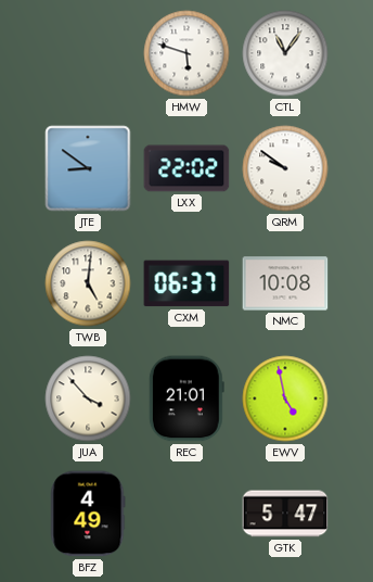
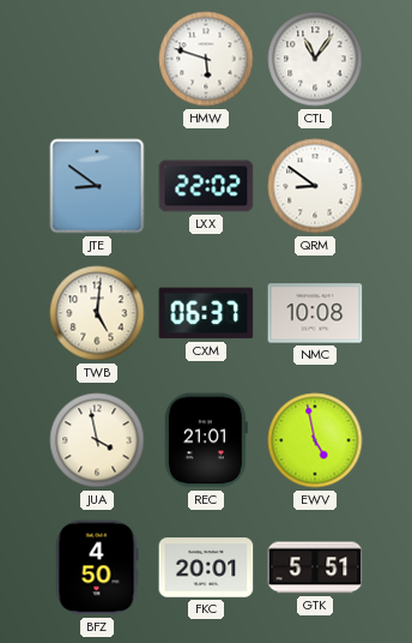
QRM: 9:51 -> 8:51
JUA: 3:53 -> 3:58
BFZ: 4:49 -> 4:50
FKC: none -> 20:01
GTK: 5:47 -> 5:51
